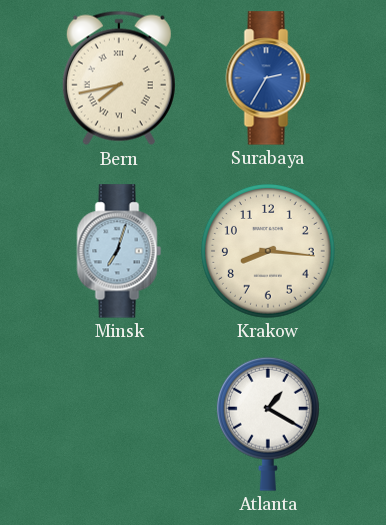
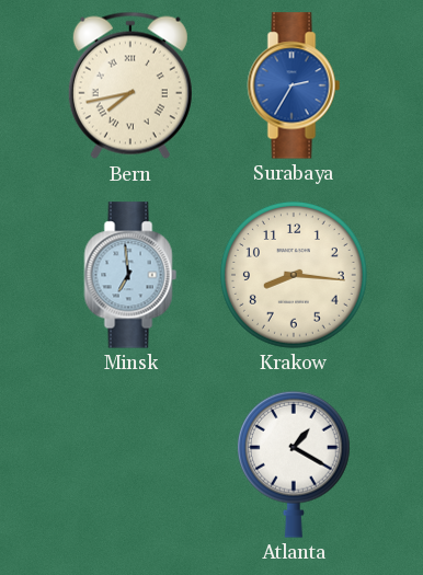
Minsk: 7:03 -> 6:59
